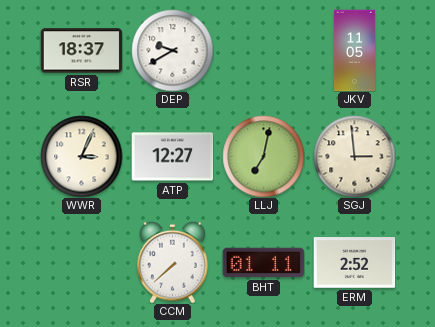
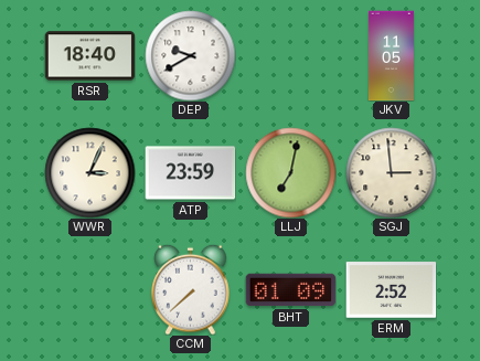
RSR: 18:37 -> 18:40
ATP: 12:27 -> 23:59
BHT: 01:11 -> 01:09
